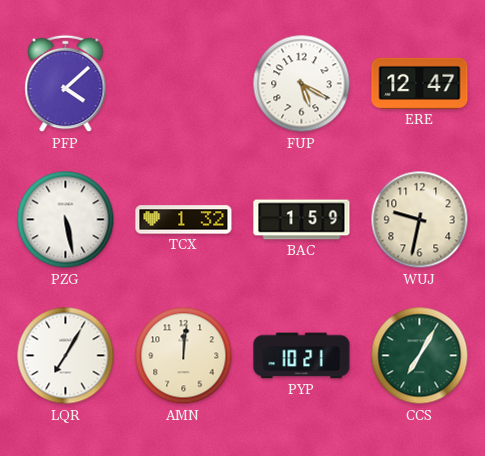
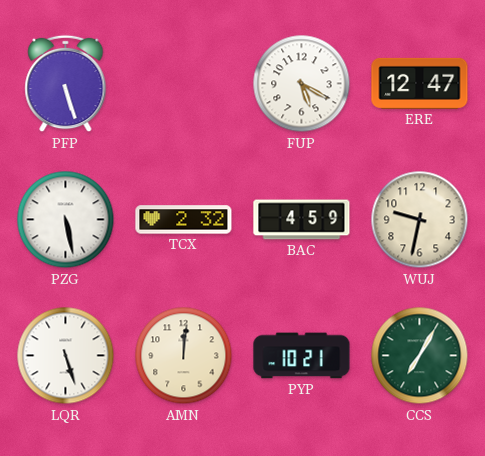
PFP: 4:08 -> 5:27
TCX: 1:32 -> 2:32
BAC: 1:59 -> 4:59
LQR: 7:05 -> 5:27
